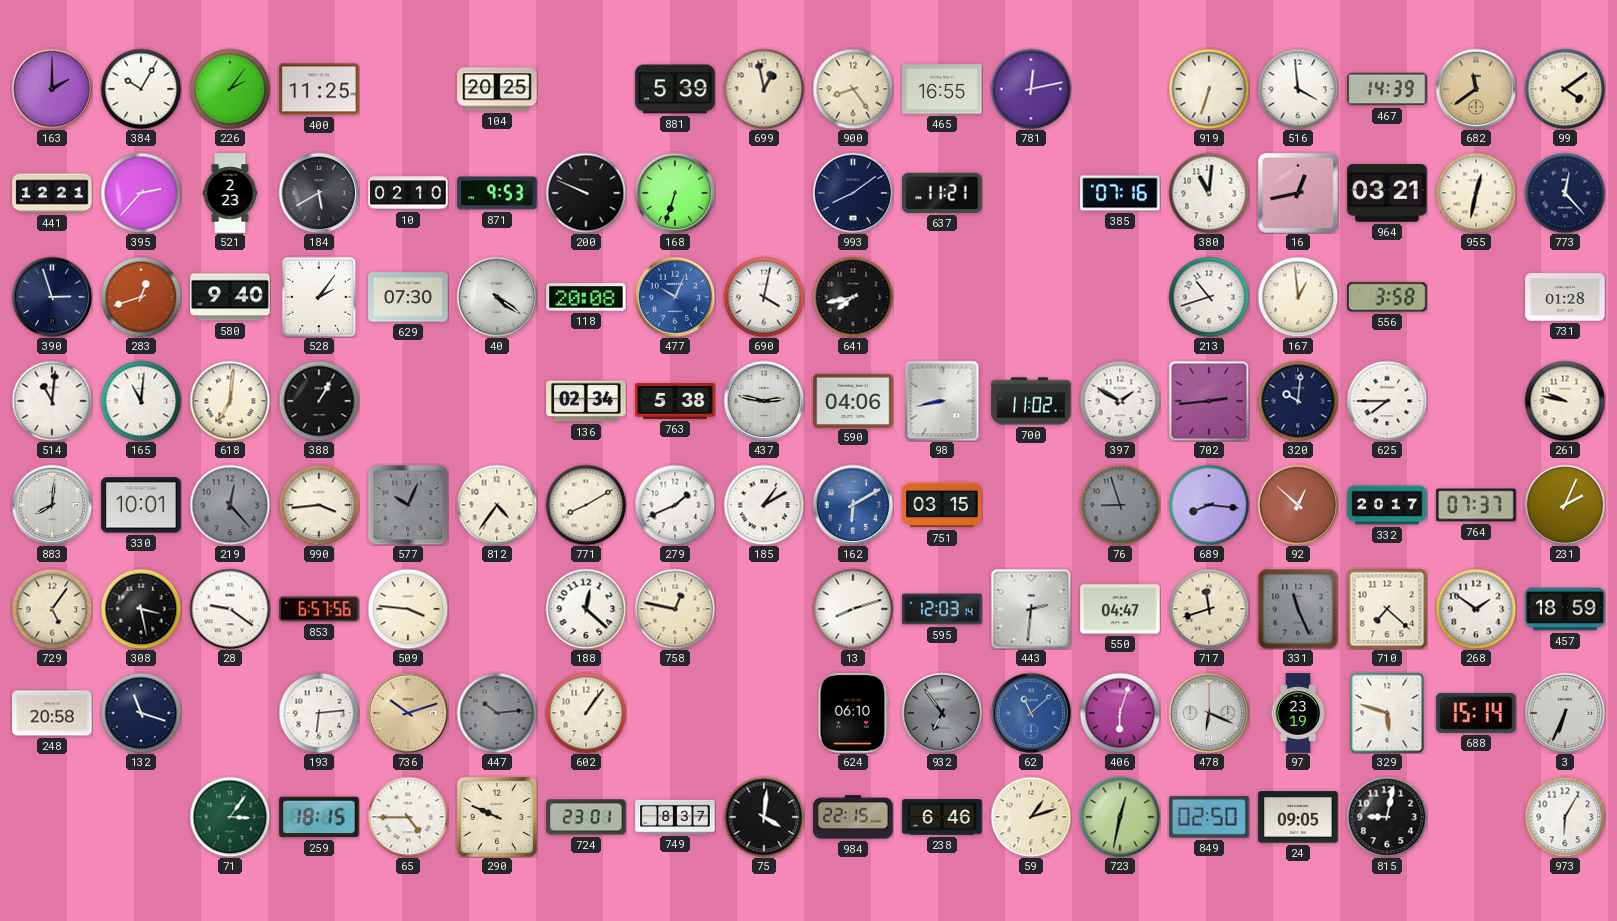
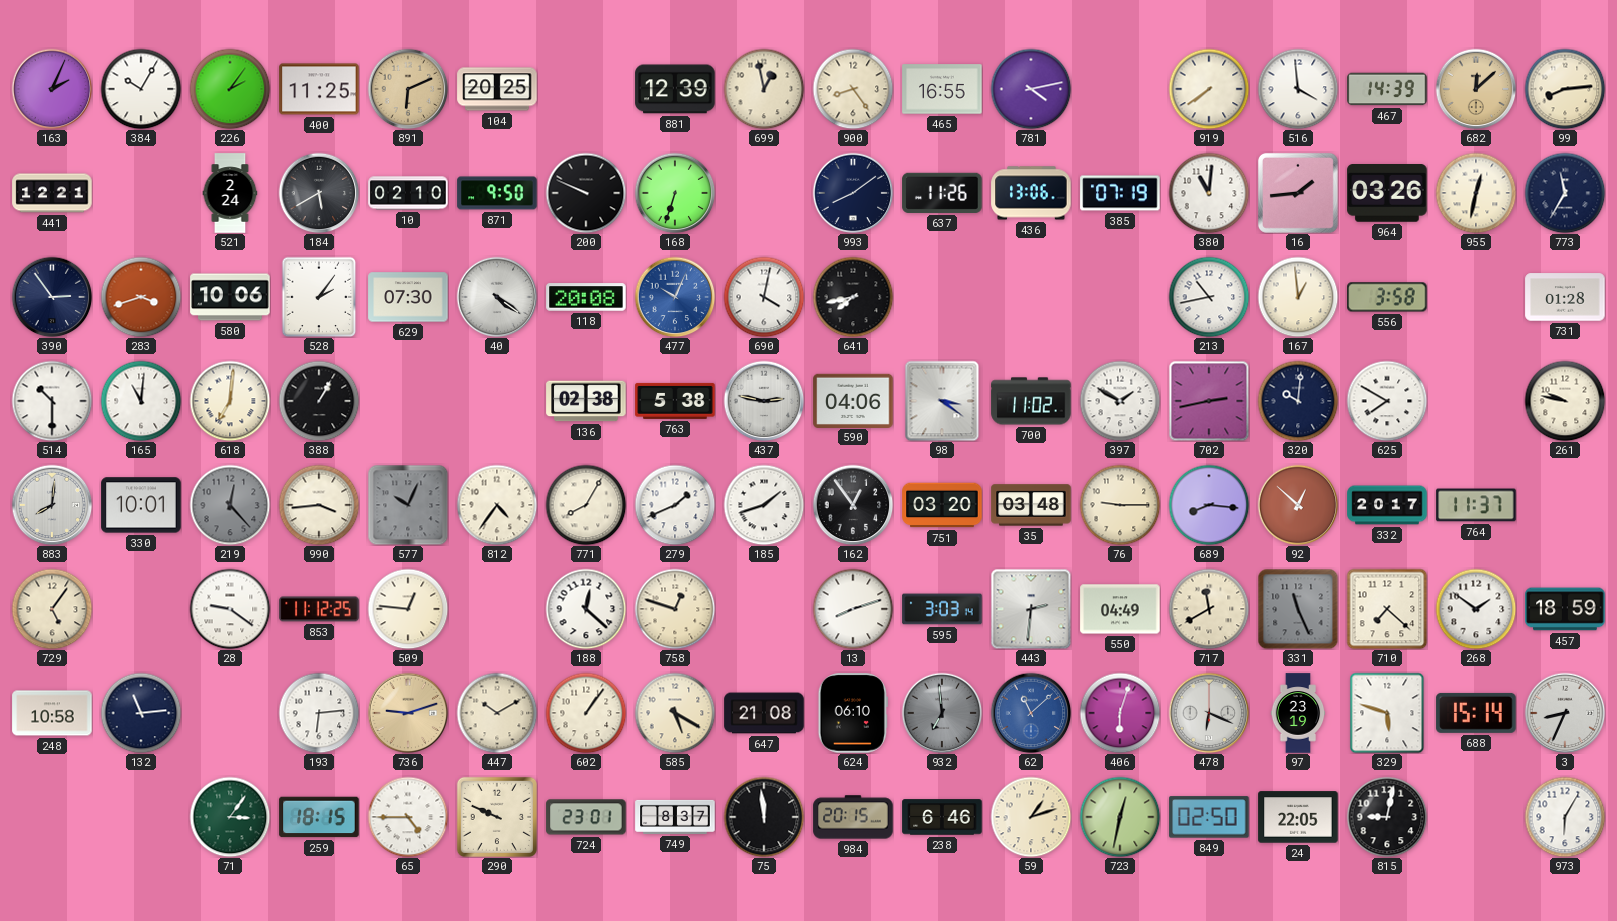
163: 2:00 -> 2:04
891: none -> 6:11
881: 5:39 -> 12:39
781: 12:13 -> 4:13
919: 6:33 -> 7:39
682: 11:39 -> 12:08
99: 4:09 -> 8:14
395: 2:37 -> none
521: 2:23 -> 2:24
871: 9:53 -> 9:50
637: 11:21 -> 11:26
436: none -> 13:06
385: 07:16 -> 07:19
16: 12:43 -> 1:44
964: 03:21 -> 03:26
773: 12:23 -> 11:35
390: 2:57 -> 2:54
283: 12:42 -> 3:42
580: 9:40 -> 10:06
213: 10:42 -> 10:43
514: 11:01 -> 10:30
136: 02:34 -> 02:38
98: 8:43 -> 3:21
702: 2:44 -> 2:43
625: 7:45 -> 7:50
771: 8:10 -> 8:05
185: 1:10 -> 1:42
162: 6:10 -> 12:54
162 dial: blue -> black
751: 03:15 -> 03:20
35: none -> 03:48
76: 8:57 -> 9:15
76 dial: grey -> cream
764: 07:37 -> 11:37
231: 2:04 -> none
308: 3:28 -> none
853: 6:57 -> 11:12
509: 3:46 -> 12:46
758: 12:47 -> 12:48
595: 12:03 -> 3:03
550: 04:47 -> 04:49
717: 11:42 -> 11:40
248: 20:58 -> 10:58
132: 11:18 -> 11:14
736: 10:12 -> 9:12
447: 10:14 -> 10:10
447 dial: grey -> cream
585: none -> 5:20
647: none -> 21:08
932: 6:54 -> 6:59
3: 6:34 -> 8:34
75: 4:01 -> 11:59
984: 22:15 -> 20:15
24: 09:05 -> 22:05
